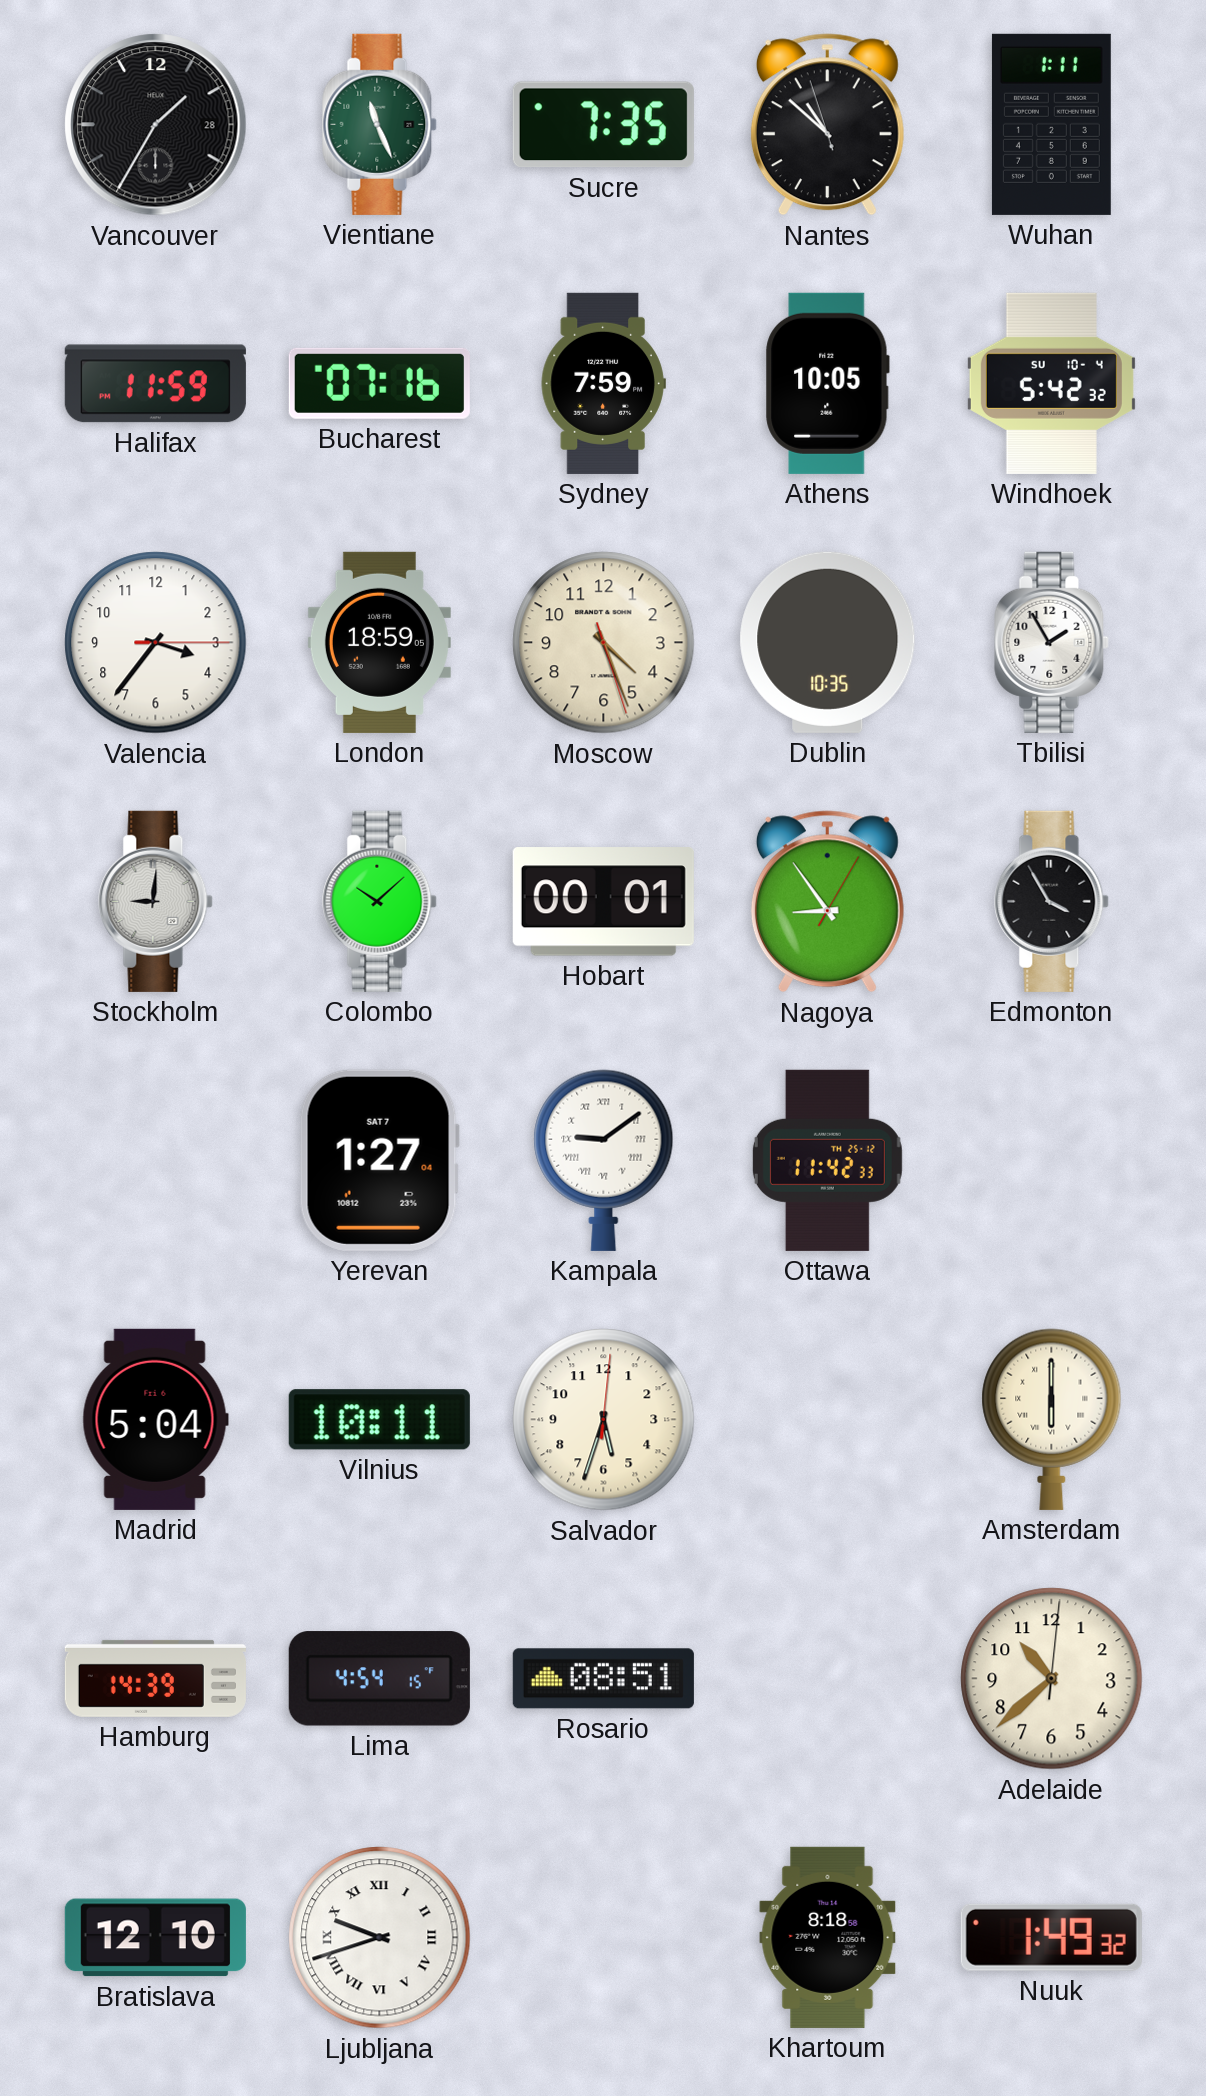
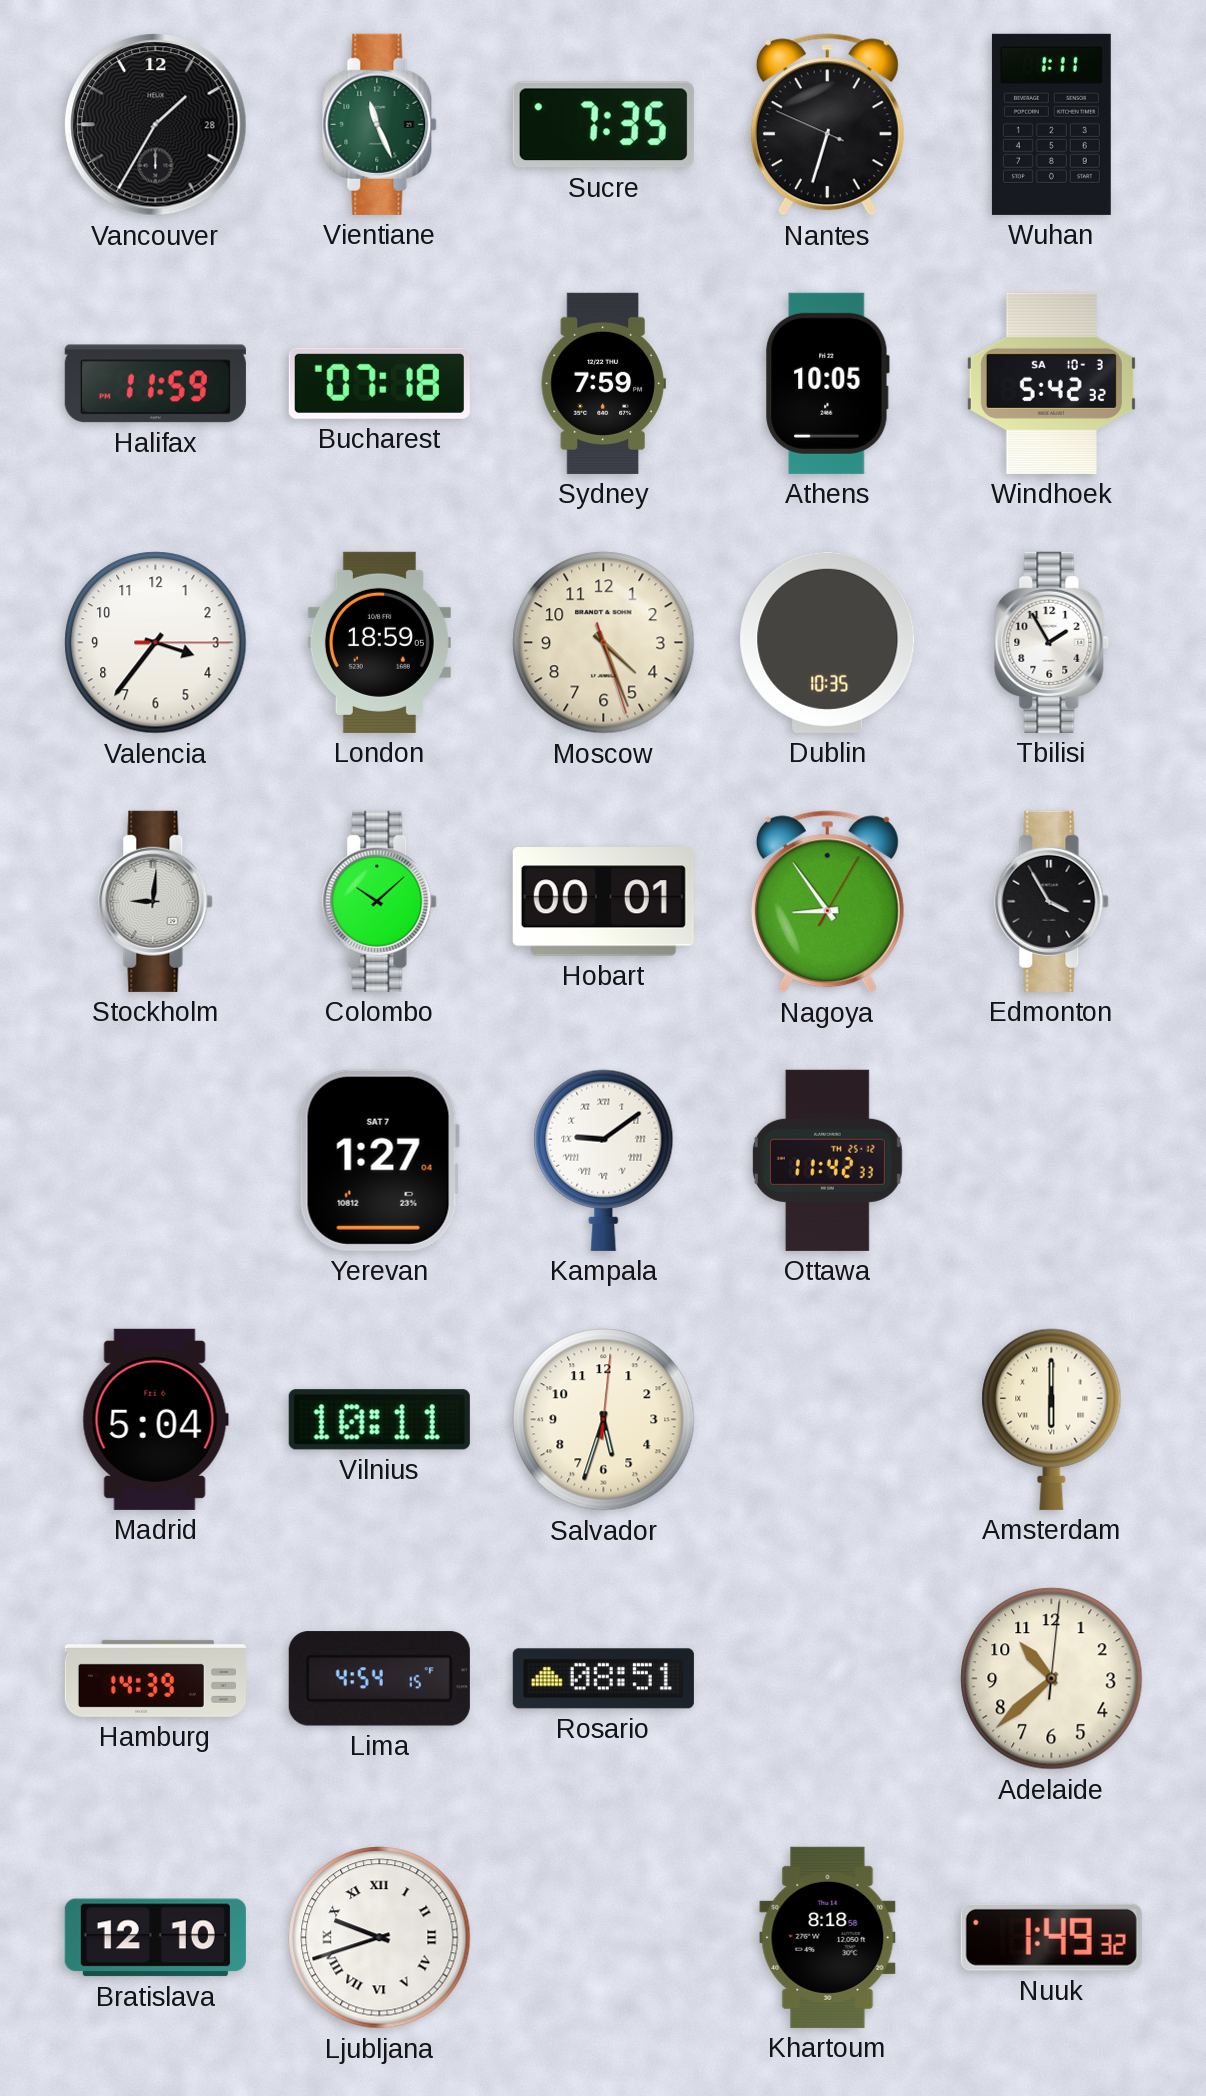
Nantes: 10:51 -> 6:32
Bucharest: 07:16 -> 07:18
Windhoek date: SU 10-4 -> SA 10-3
